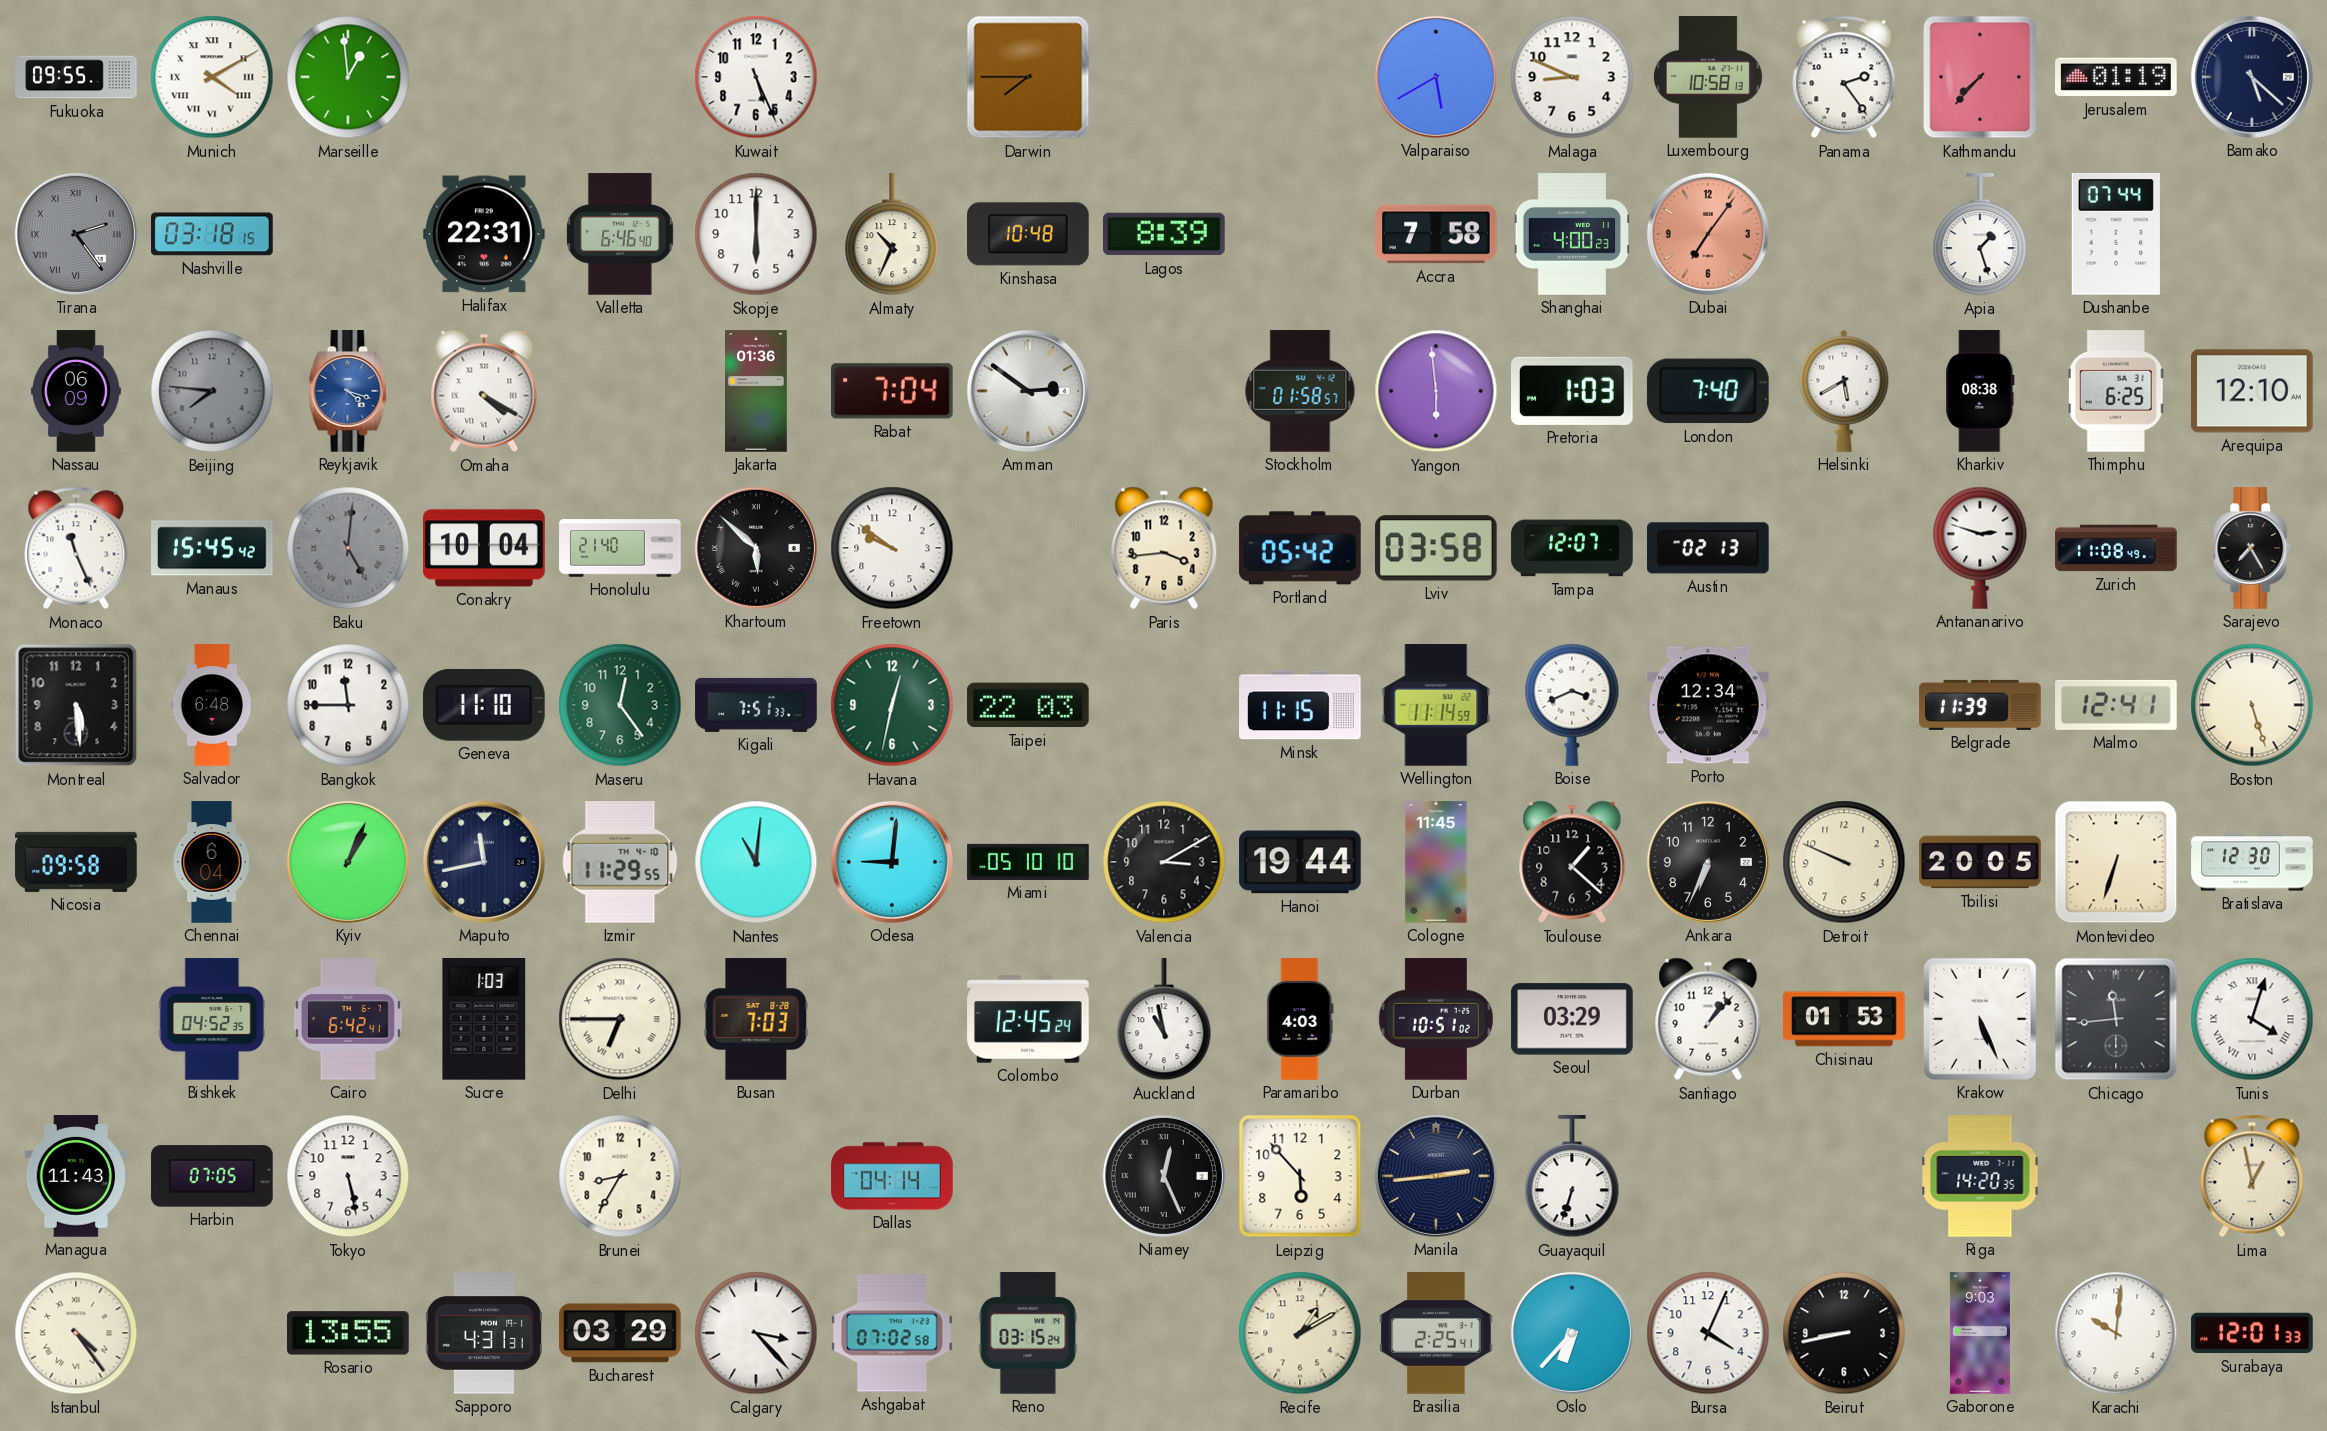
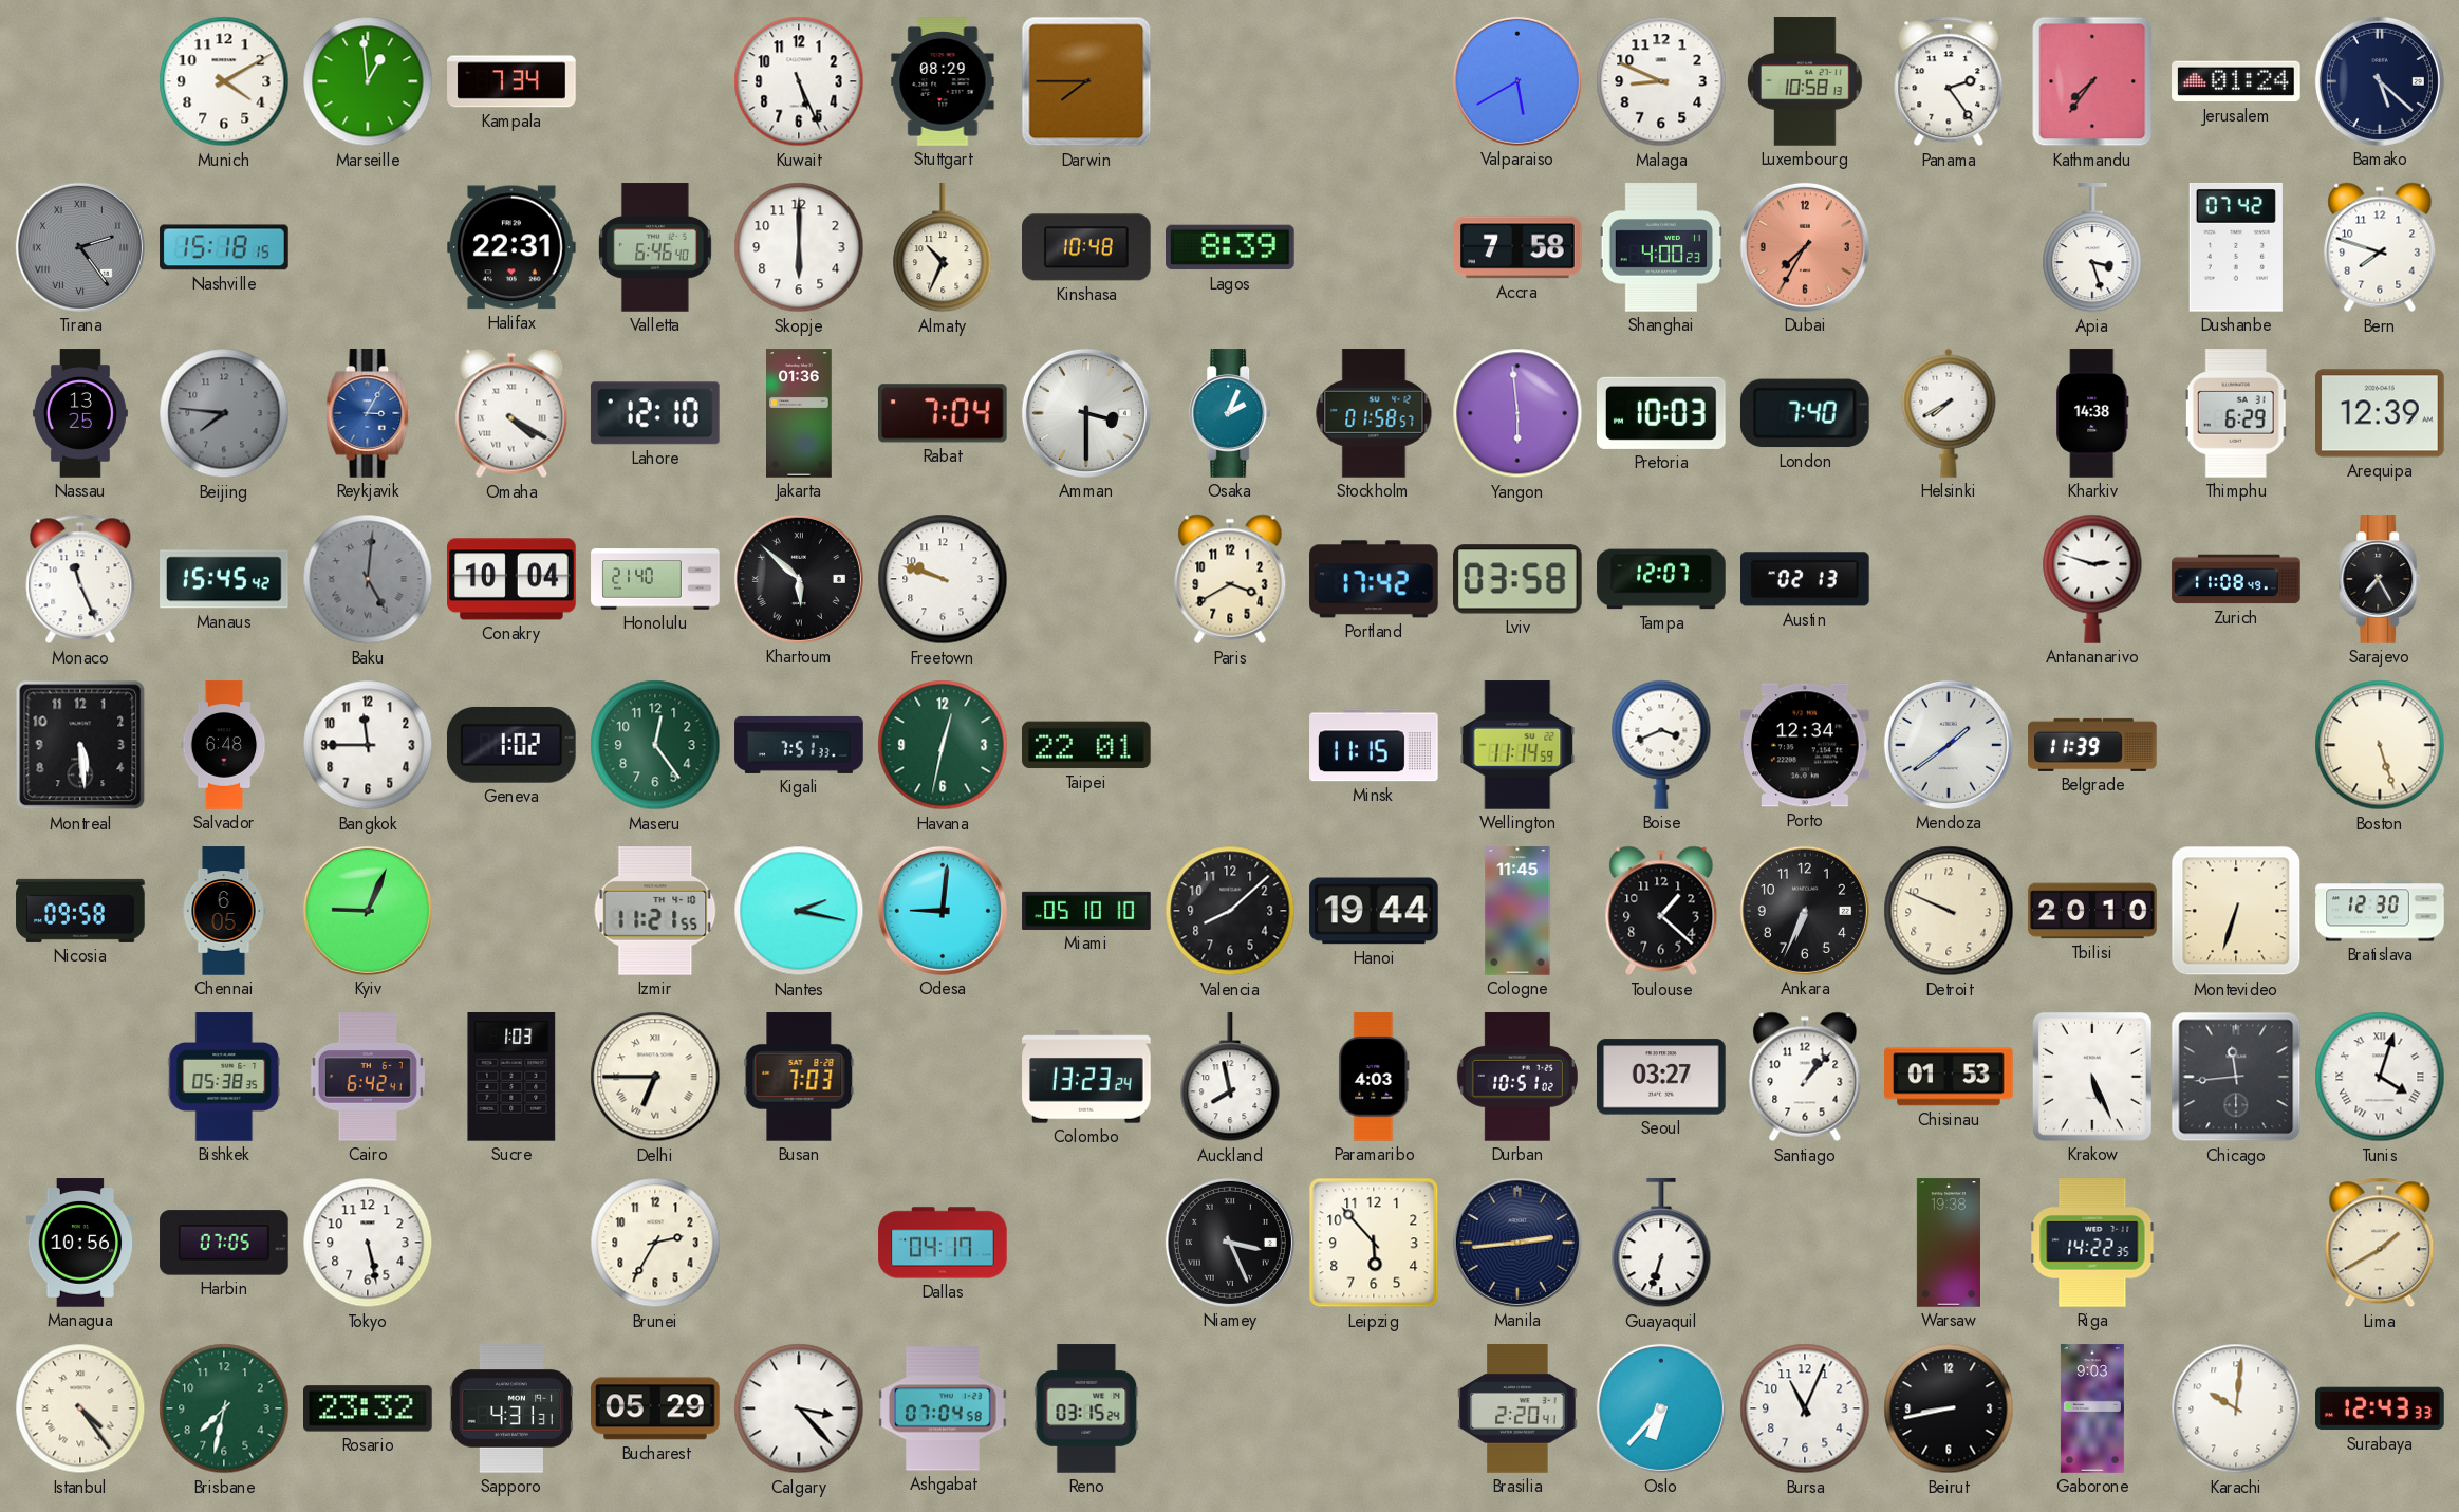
Fukuoka: 09:55 -> none
Munich numerals: Roman -> Arabic
Kampala: none -> 7:34
Stuttgart: none -> 08:29
Kathmandu: 7:37 -> 7:36
Jerusalem: 01:19 -> 01:24
Nashville: 03:18 -> 15:18
Dubai: 7:06 -> 7:35
Apia: 1:27 -> 3:27
Dushanbe: 07:44 -> 07:42
Bern: none -> 7:48
Nassau: 06:09 -> 13:25
Reykjavik: 4:18 -> 3:05
Lahore: none -> 12:10
Amman: 2:51 -> 3:30
Osaka: none -> 2:04
Pretoria: 1:03 -> 10:03
Helsinki: 5:40 -> 7:40
Kharkiv: 08:38 -> 14:38
Thimphu: 6:25 -> 6:29
Arequipa: 12:10 -> 12:39
Freetown: 9:51 -> 9:48
Paris: 3:44 -> 3:40
Portland: 05:42 -> 17:42
Geneva: 11:10 -> 1:02
Taipei: 22:03 -> 22:01
Mendoza: none -> 1:39
Malmo: 12:41 -> none
Chennai: 6:04 -> 6:05
Kyiv: 1:04 -> 9:04
Maputo: 11:43 -> none
Izmir: 11:29 -> 11:21
Nantes: 11:01 -> 2:17
Valencia: 3:10 -> 8:08
Tbilisi: 20:05 -> 20:10
Bishkek: 04:52 -> 05:38
Colombo: 12:45 -> 13:23
Auckland: 10:58 -> 7:58
Seoul: 03:29 -> 03:27
Managua: 11:43 -> 10:56
Brunei: 8:35 -> 2:35
Dallas: 04:14 -> 04:17
Niamey: 12:26 -> 3:26
Warsaw: none -> 19:38
Riga: 14:20 -> 14:22
Lima: 12:58 -> 1:40
Brisbane: none -> 7:32
Rosario: 13:55 -> 23:32
Bucharest: 03:29 -> 05:29
Ashgabat: 07:02 -> 07:04
Recife: 1:10 -> none
Brasilia: 2:25 -> 2:20
Bursa: 4:04 -> 11:04
Surabaya: 12:01 -> 12:43
